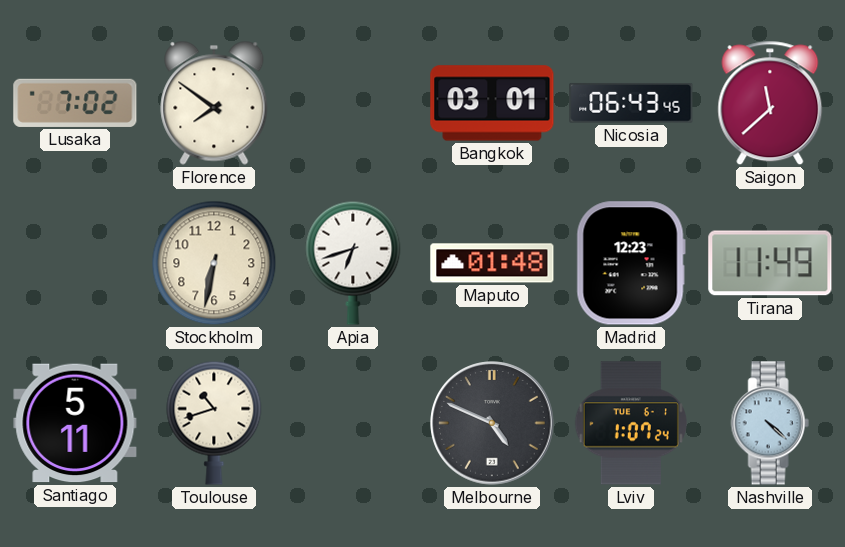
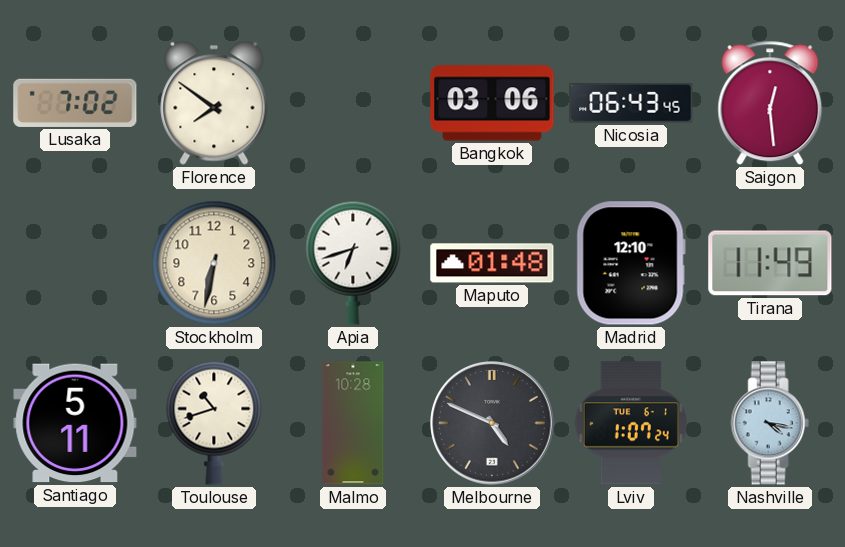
Bangkok: 03:01 -> 03:06
Saigon: 11:38 -> 12:29
Madrid: 12:23 -> 12:10
Malmo: none -> 10:28
Nashville: 4:22 -> 4:17
